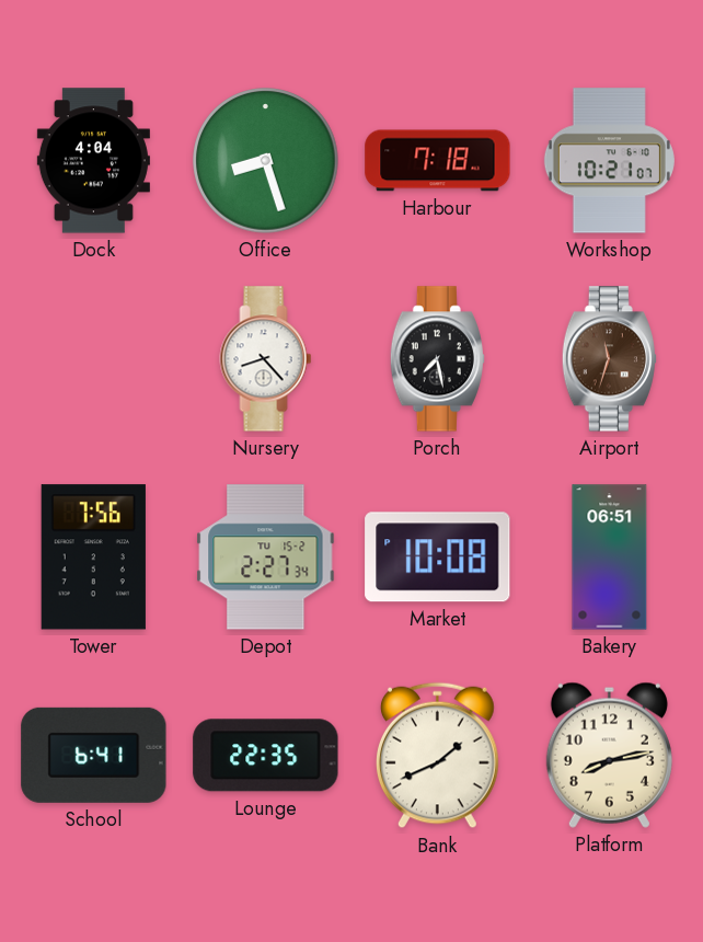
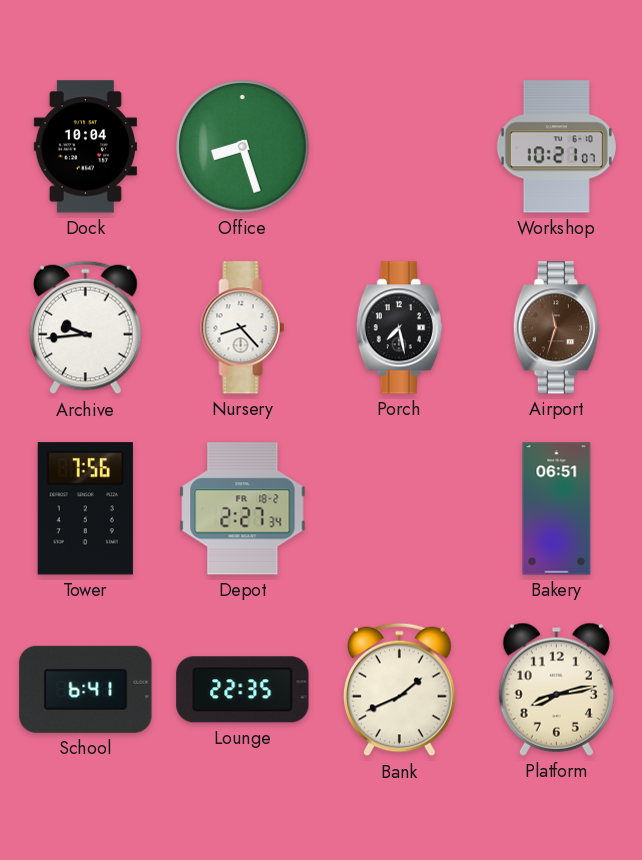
Dock: 4:04 -> 10:04
Harbour: 7:18 -> none
Archive: none -> 9:44
Depot date: TU 15-2 -> FR 18-2
Market: 10:08 -> none
